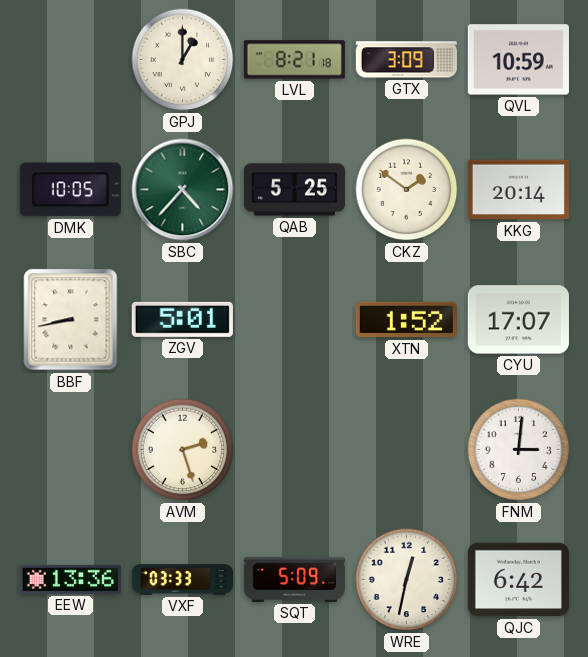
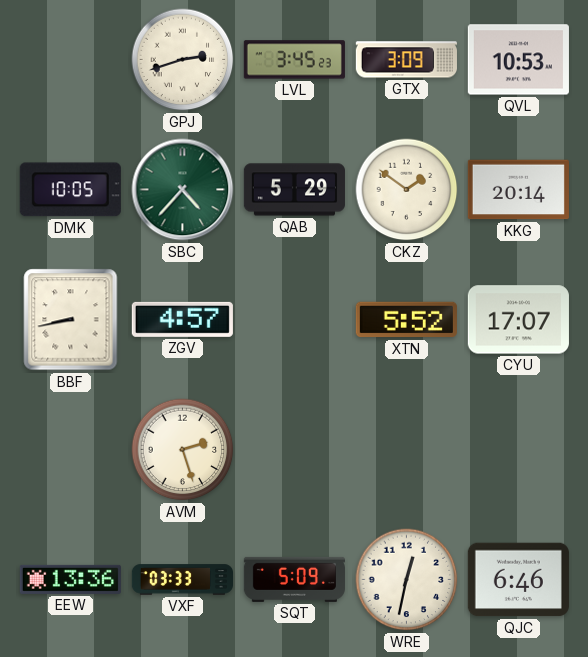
GPJ: 1:00 -> 2:42
LVL: 8:21 -> 3:45
QVL: 10:59 -> 10:53
QAB: 5:25 -> 5:29
ZGV: 5:01 -> 4:57
XTN: 1:52 -> 5:52
FNM: 3:01 -> none
QJC: 6:42 -> 6:46
